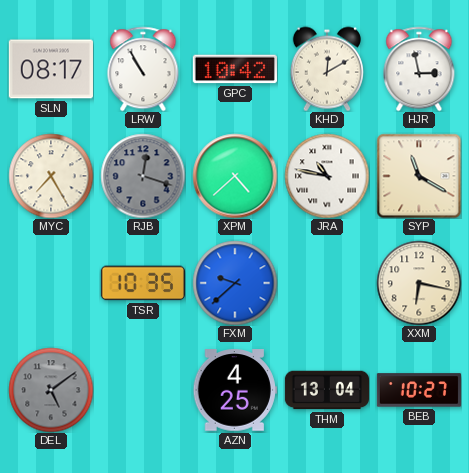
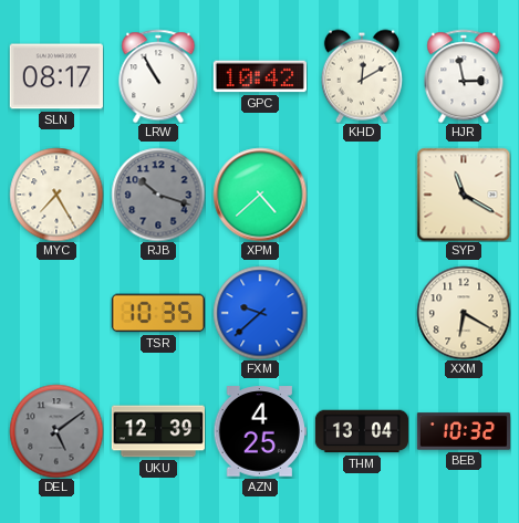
RJB: 12:18 -> 10:18
JRA: 10:47 -> none
XXM: 6:17 -> 6:20
UKU: none -> 12:39
BEB: 10:27 -> 10:32
